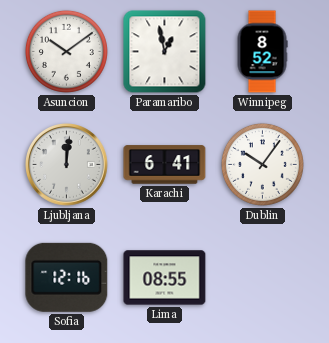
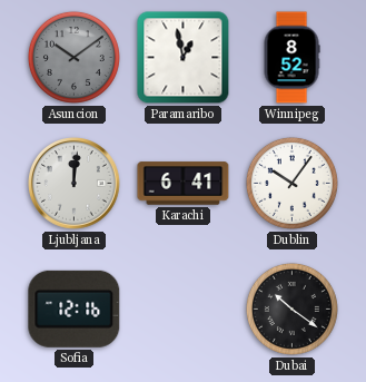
Asuncion dial: white -> grey
Lima: 08:55 -> none
Dubai: none -> 10:21
